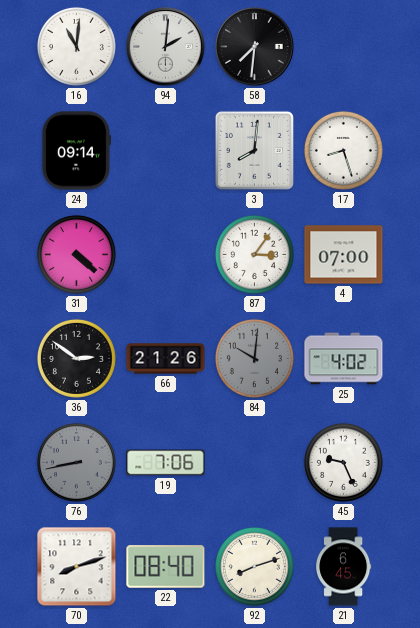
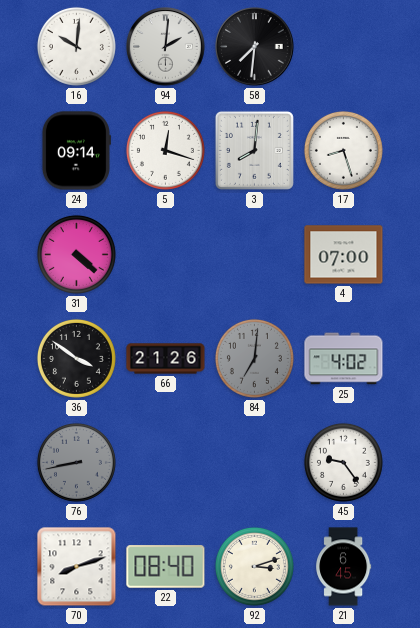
16: 11:01 -> 10:01
5: none -> 12:18
87: 3:06 -> none
36: 2:51 -> 3:51
84: 10:01 -> 7:01
19: 7:06 -> none
45: 9:26 -> 9:24
92: 8:12 -> 3:12
